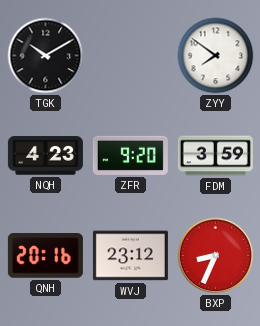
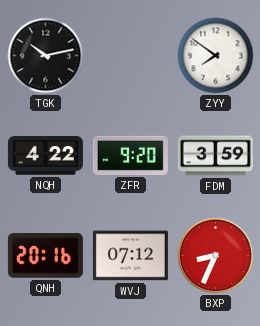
TGK: 10:10 -> 10:13
NQH: 4:23 -> 4:22
WVJ: 23:12 -> 07:12
